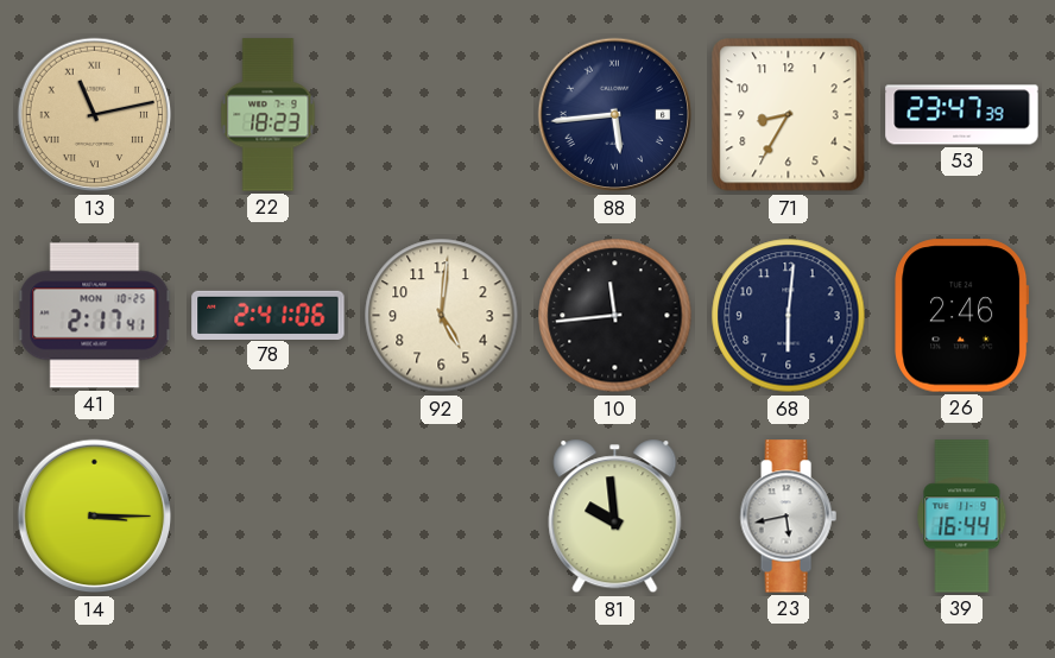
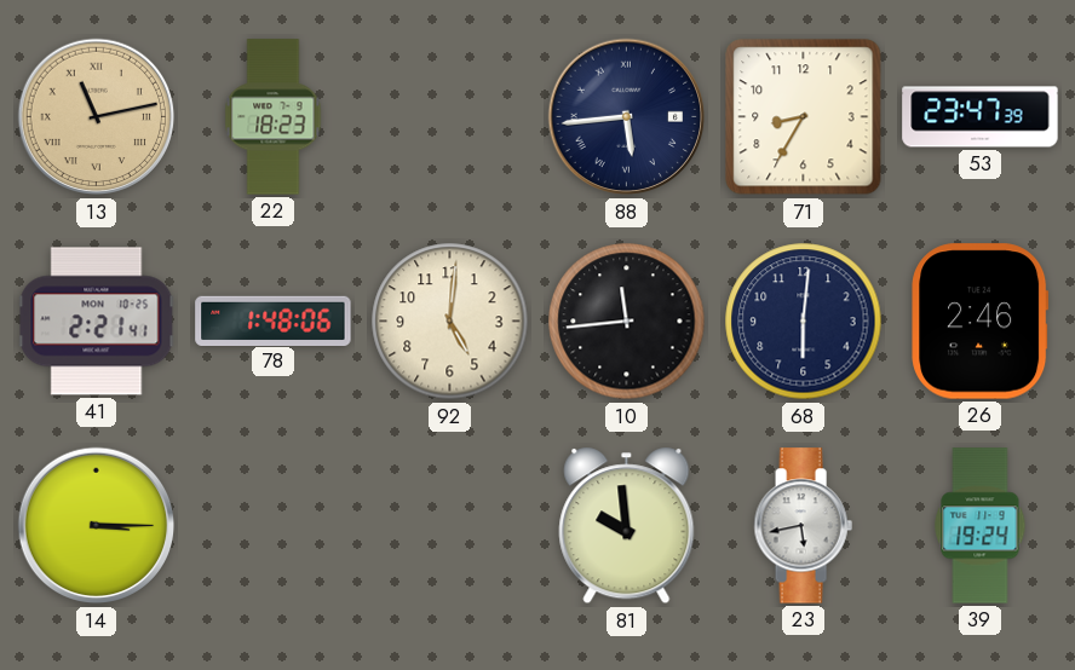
41: 2:17 -> 2:21
78: 2:41 -> 1:48
39: 16:44 -> 19:24
